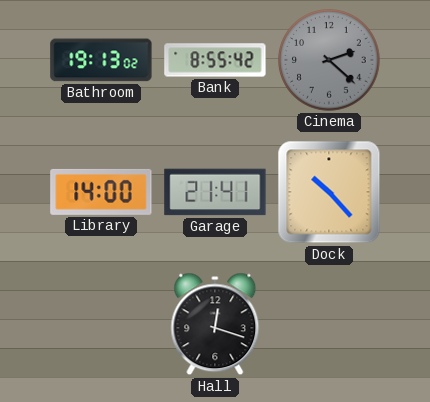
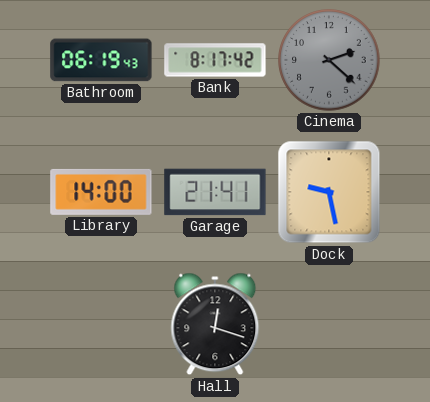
Bathroom: 19:13 -> 06:19
Bank: 8:55 -> 8:17
Dock: 10:23 -> 9:28
